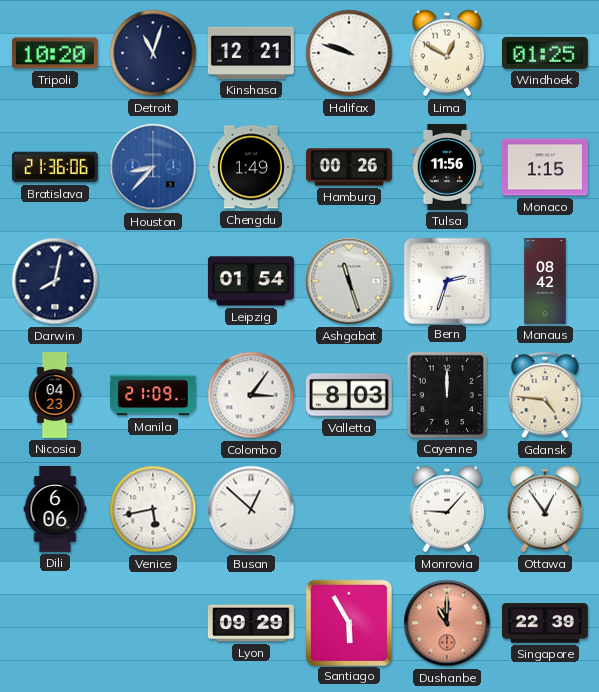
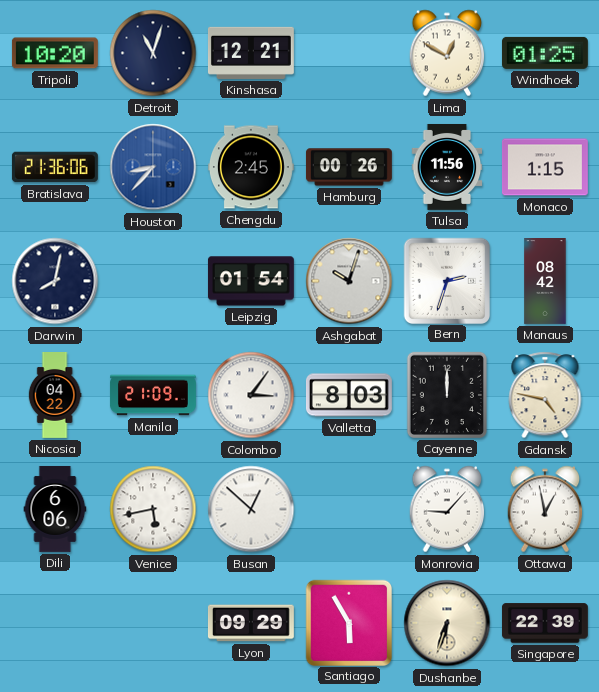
Halifax: 9:48 -> none
Chengdu: 1:49 -> 2:45
Ashgabat: 11:27 -> 10:03
Nicosia: 04:23 -> 04:22
Gdansk: 4:46 -> 4:47
Ottawa: 12:54 -> 12:58
Dushanbe: 11:00 -> 6:33
Dushanbe dial: salmon -> cream
